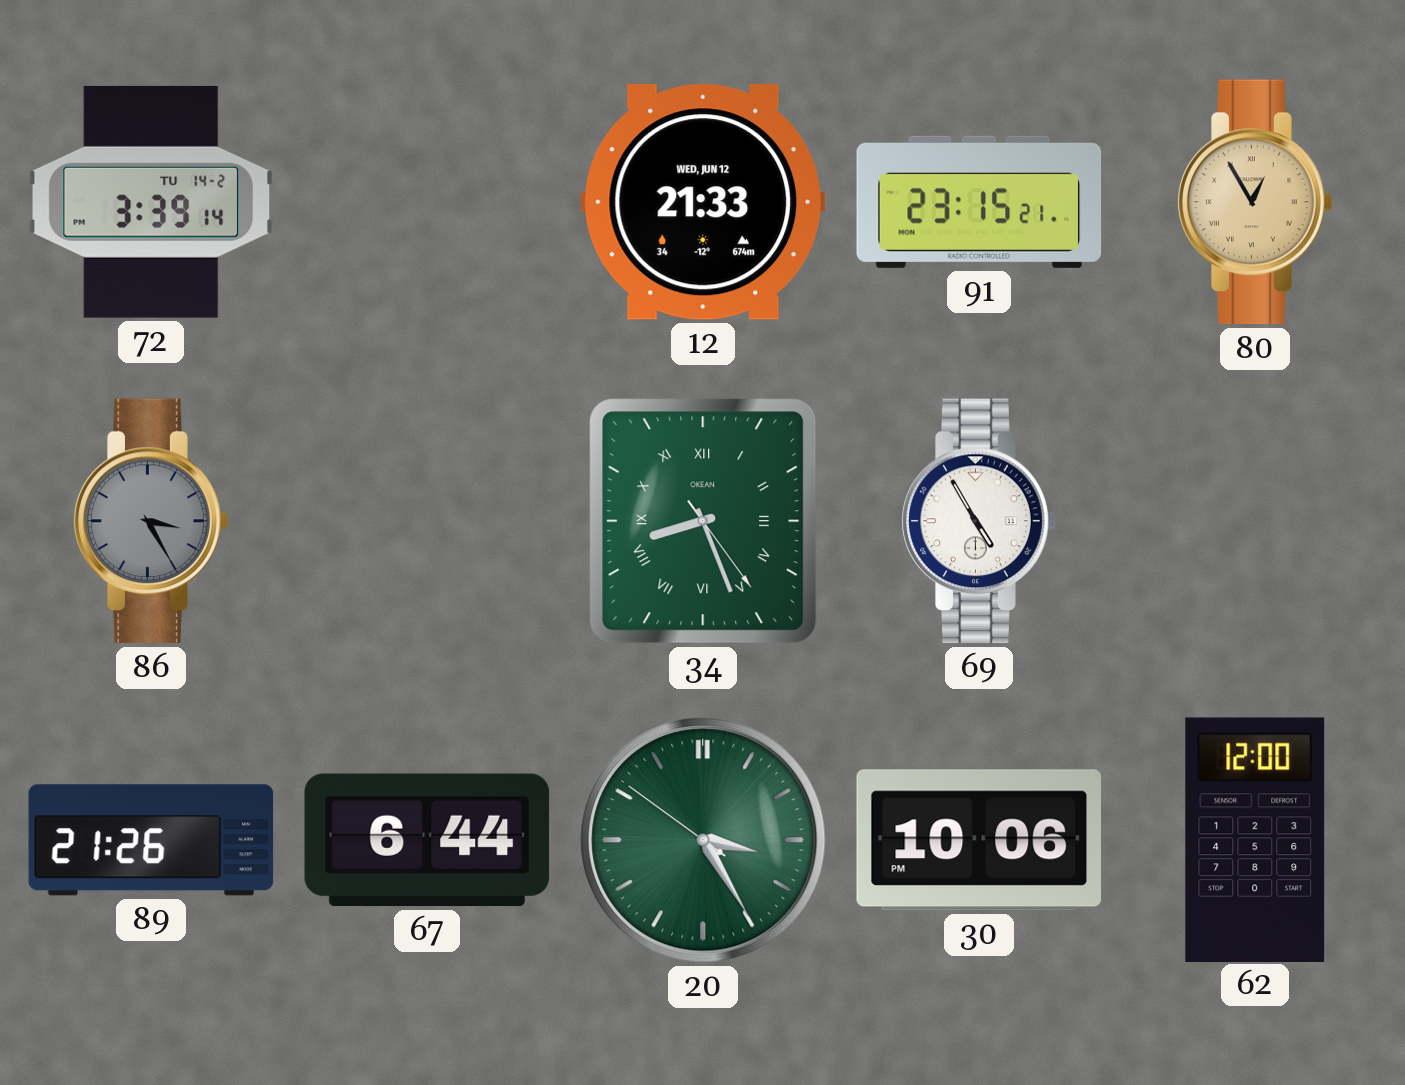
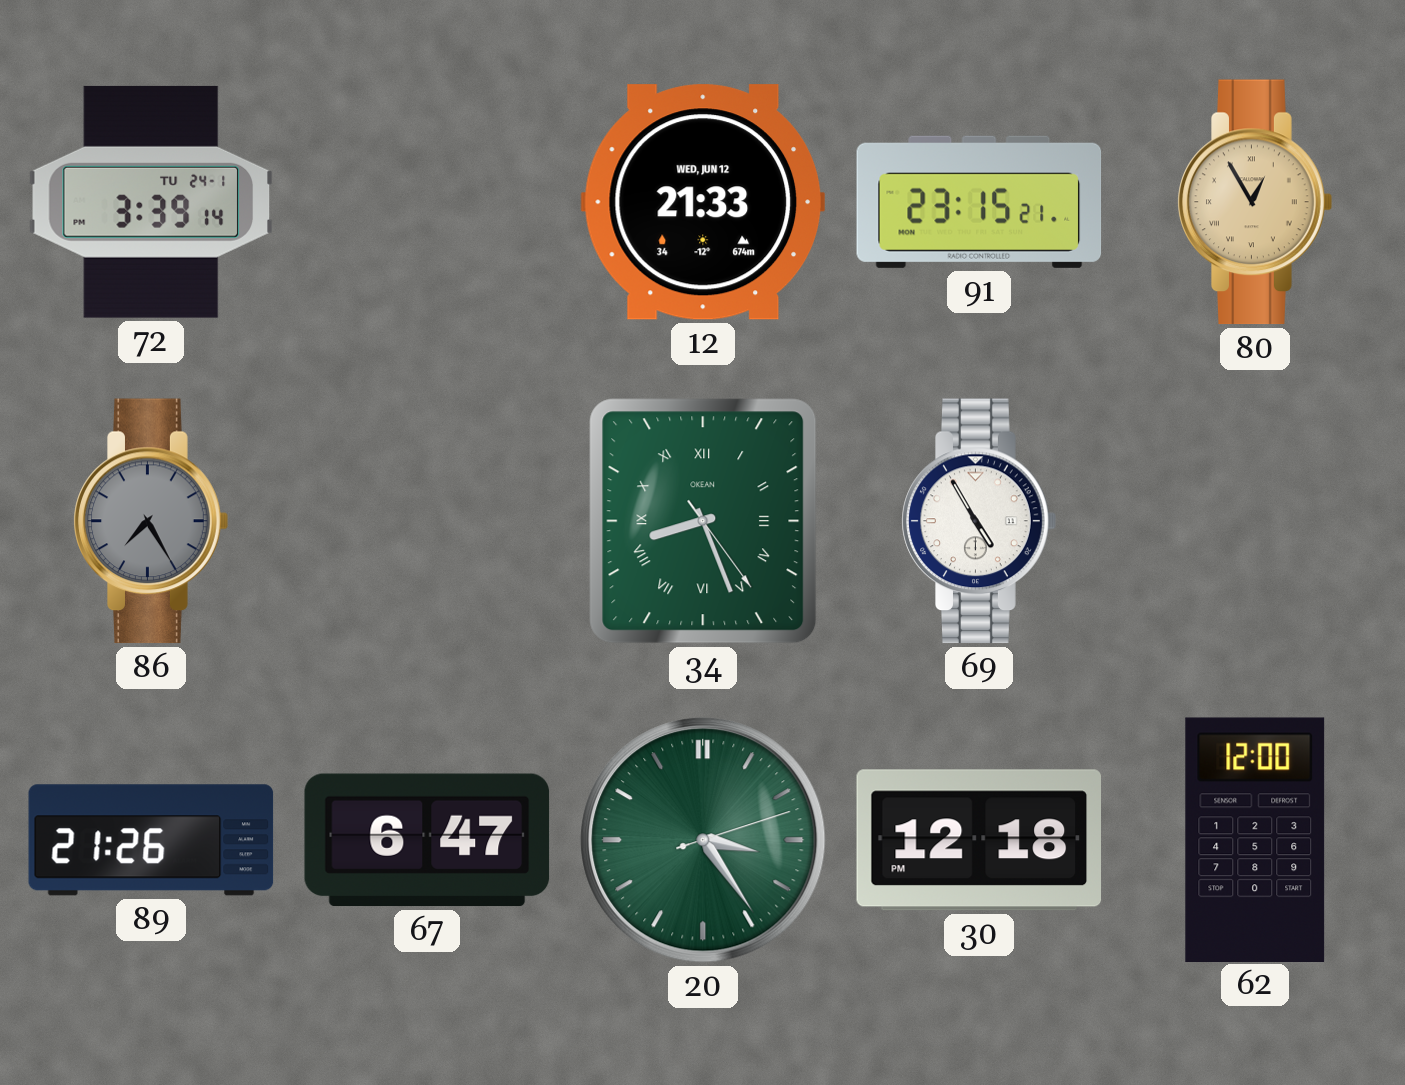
72 date: TU 14-2 -> TU 24-1
86: 3:25 -> 7:25
67: 6:44 -> 6:47
20: 3:24:51 -> 3:24:12
30: 10:06 -> 12:18
